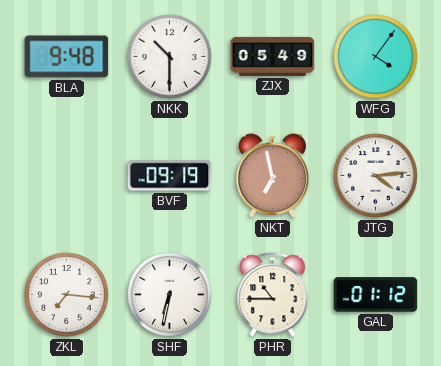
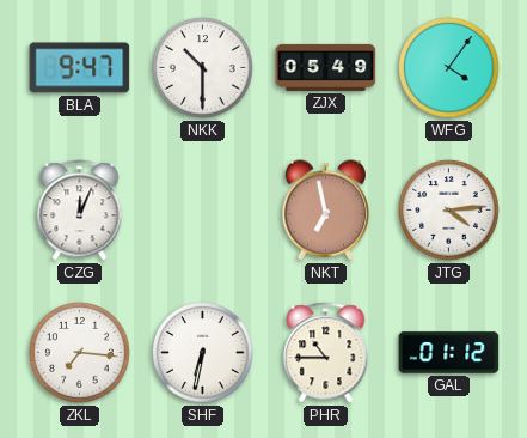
BLA: 9:48 -> 9:47
CZG: none -> 12:04
BVF: 09:19 -> none
